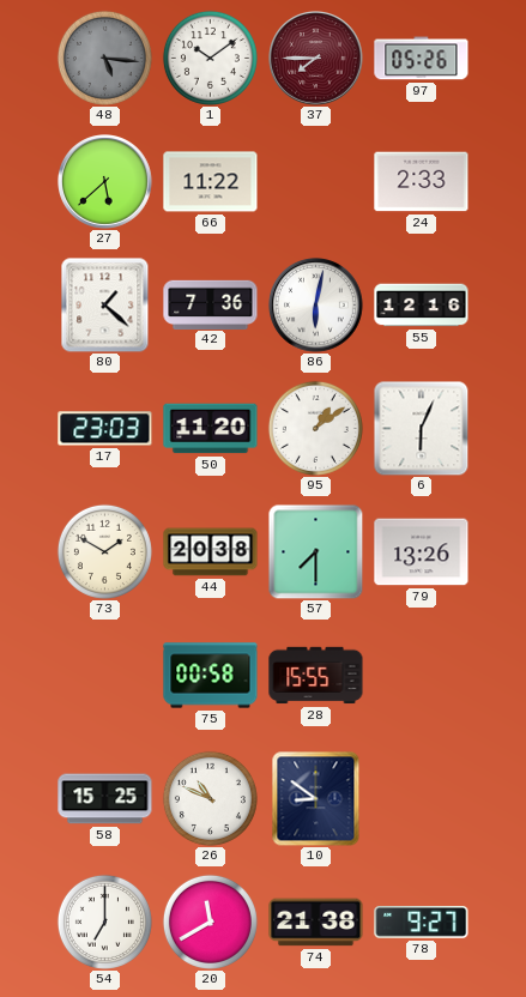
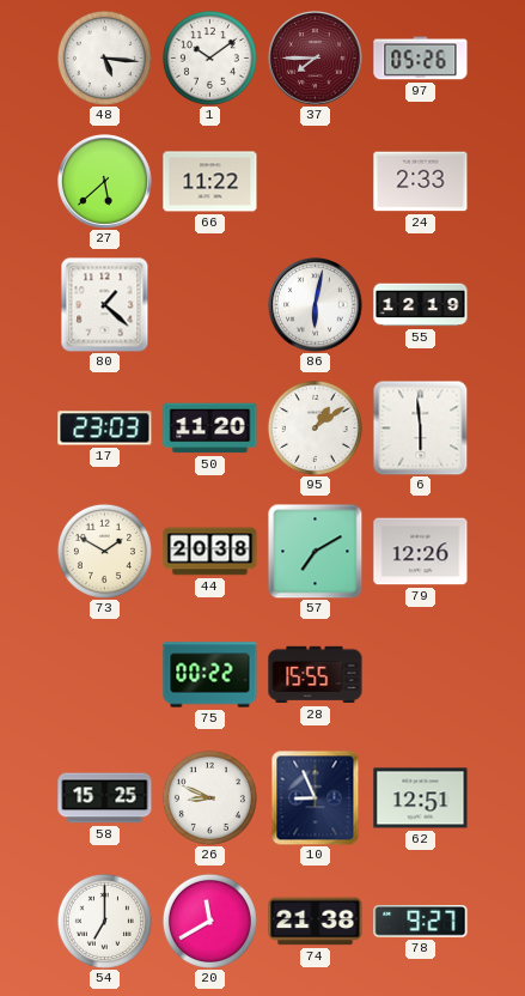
48 dial: grey -> white
42: 7:36 -> none
55: 12:16 -> 12:19
6: 6:04 -> 5:59
57: 7:30 -> 7:10
79: 13:26 -> 12:26
75: 00:58 -> 00:22
26: 10:49 -> 8:49
10: 8:51 -> 8:56
62: none -> 12:51
